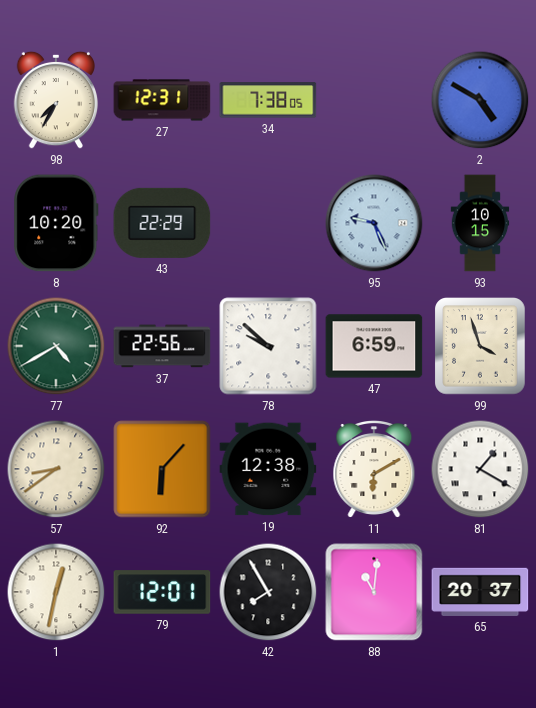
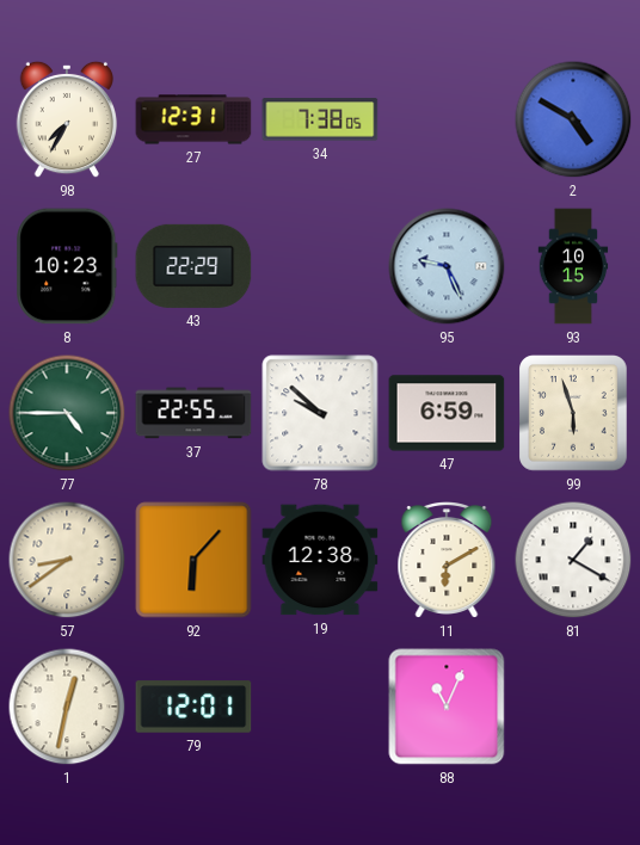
8: 10:20 -> 10:23
77: 4:40 -> 4:45
37: 22:56 -> 22:55
99: 3:57 -> 5:57
42: 7:55 -> none
88: 11:01 -> 11:04
65: 20:37 -> none
